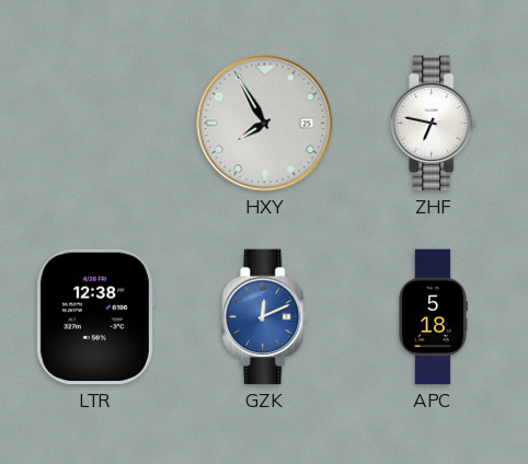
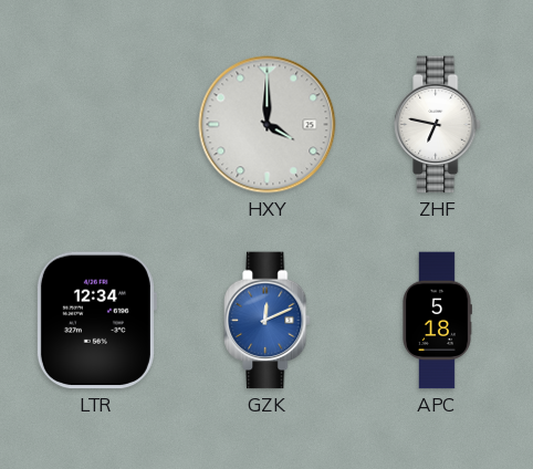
HXY: 7:55 -> 4:00
LTR: 12:38 -> 12:34
